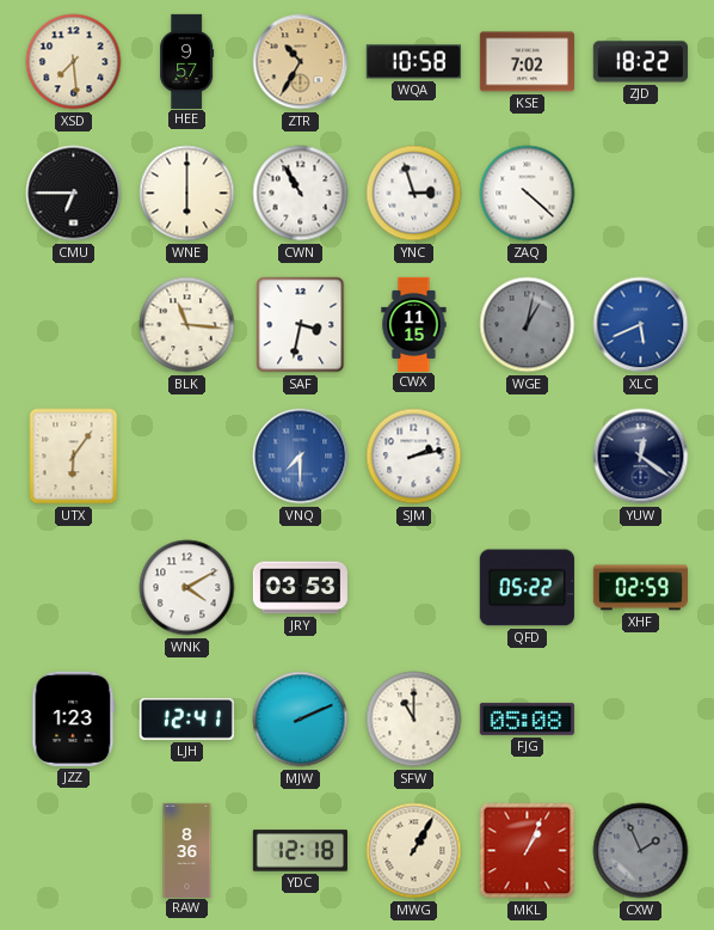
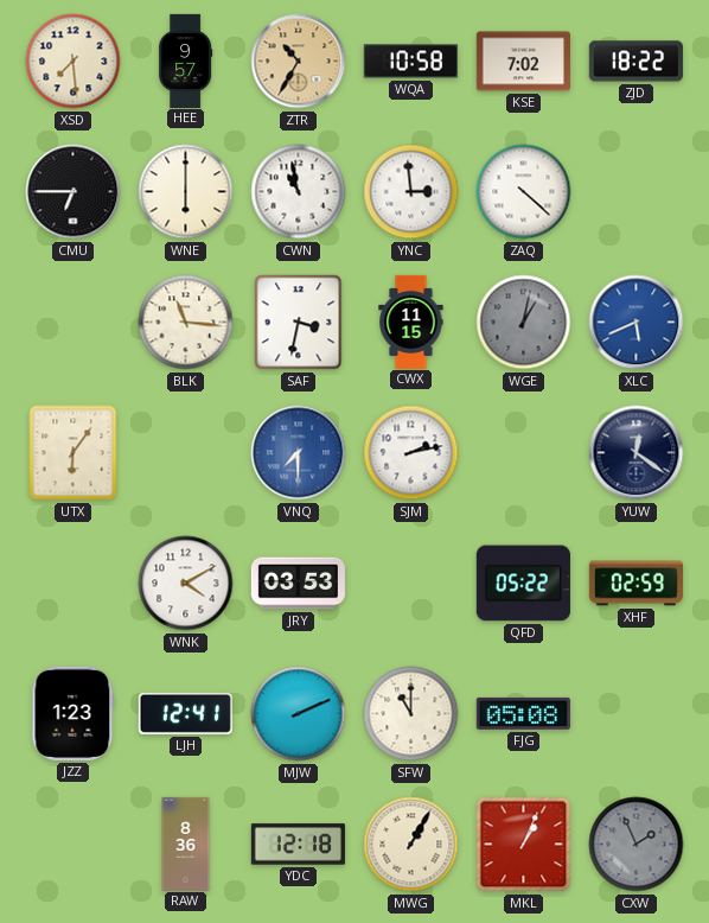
CWN: 10:55 -> 10:58
YNC: 2:57 -> 2:59
